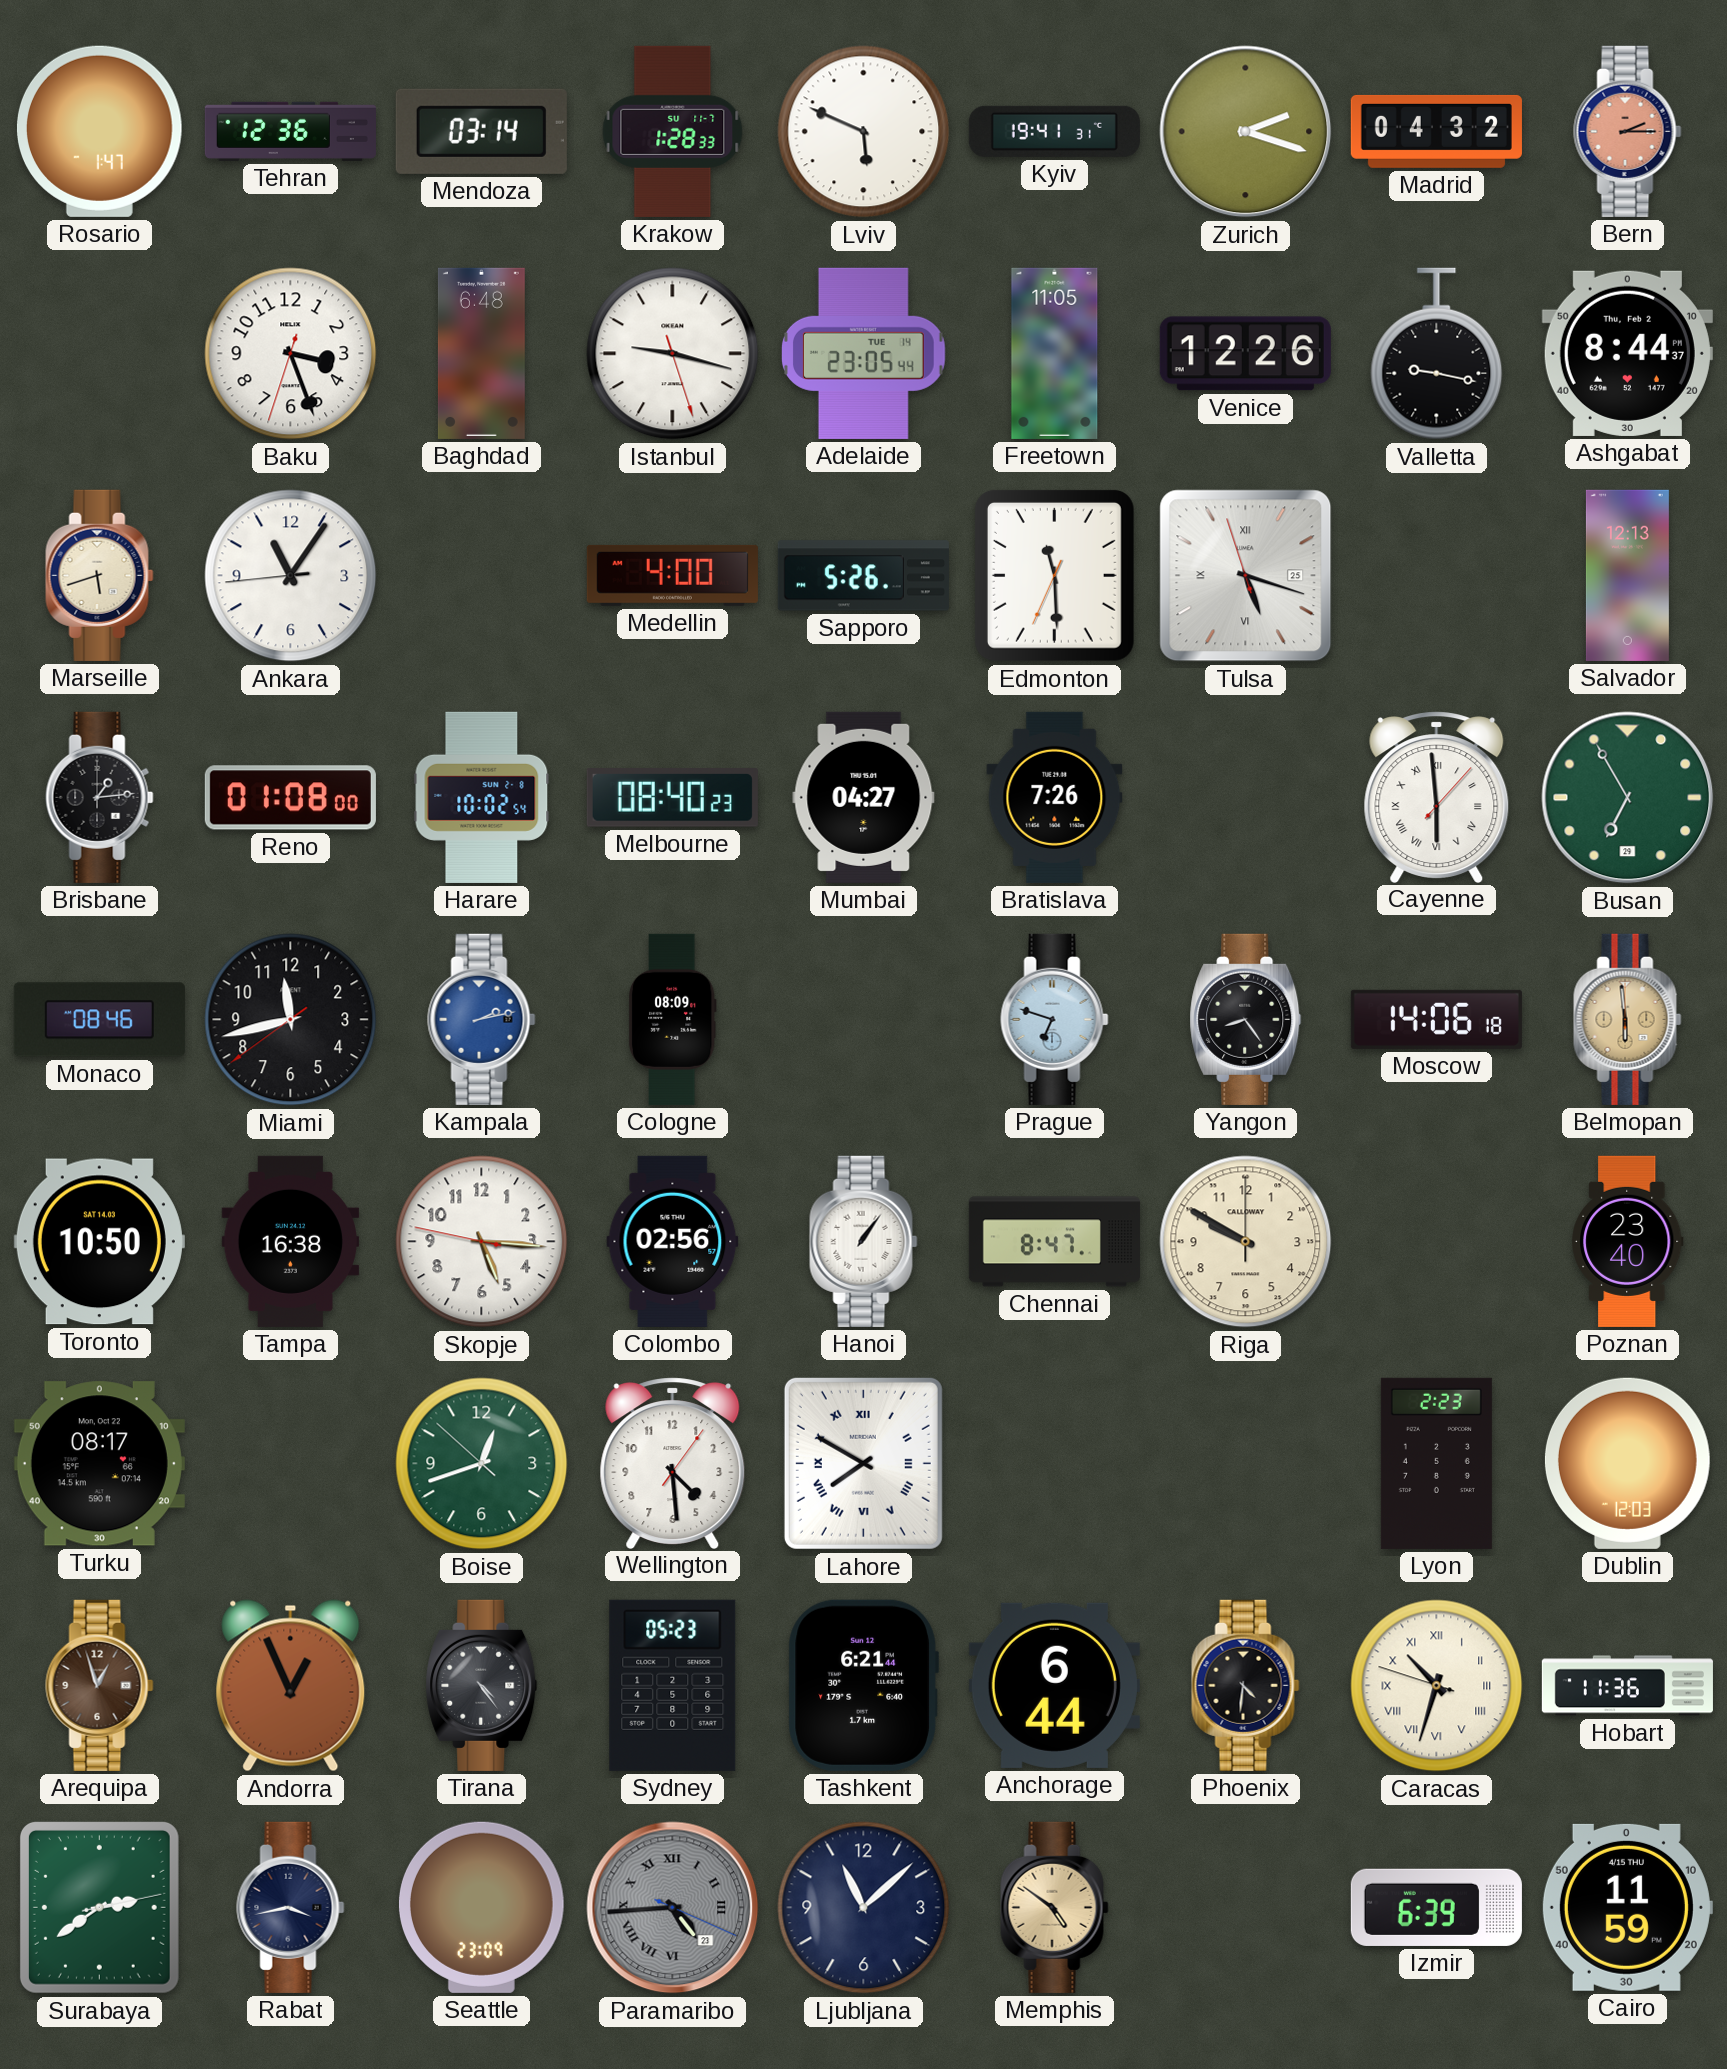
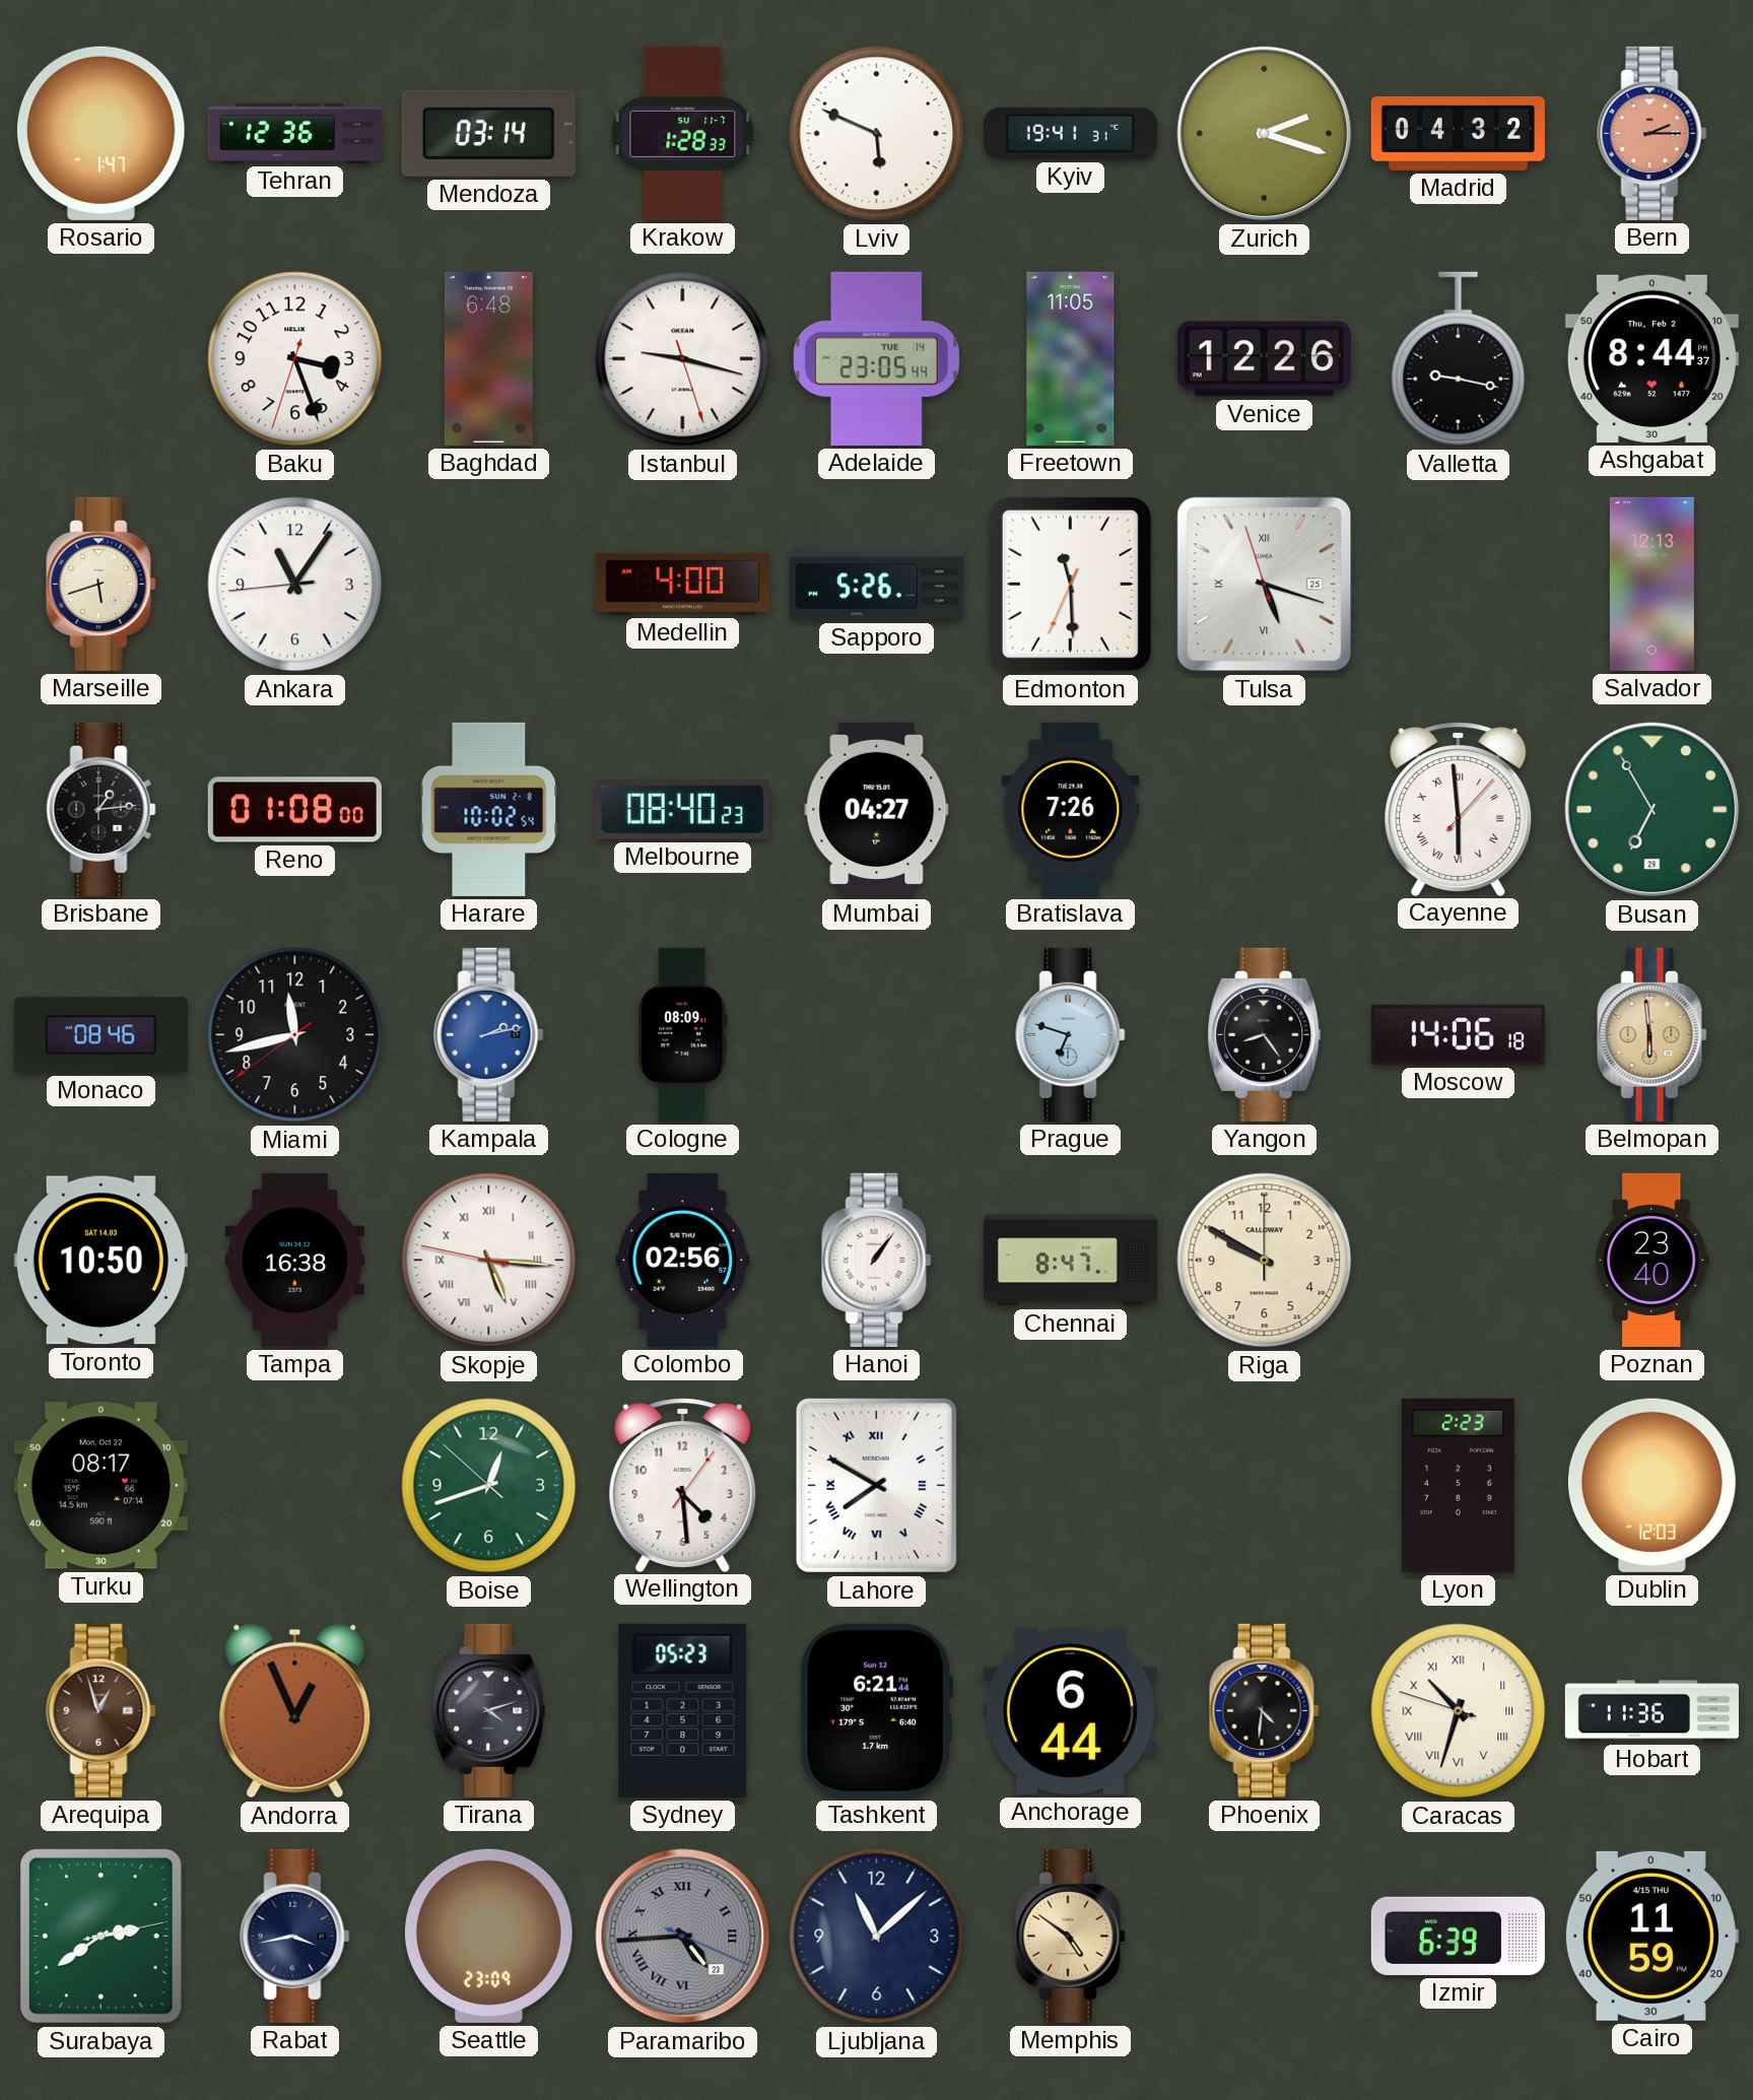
Skopje numerals: Arabic -> Roman
Tirana: 4:24 -> 4:12
